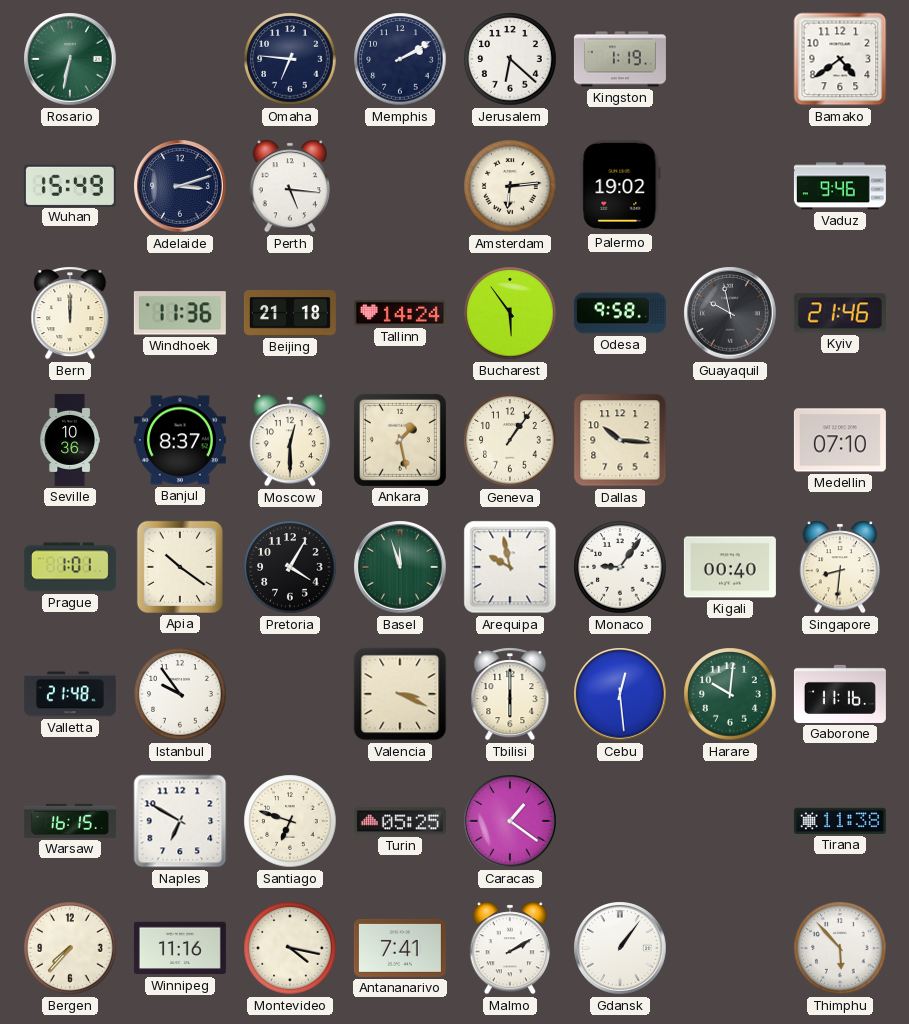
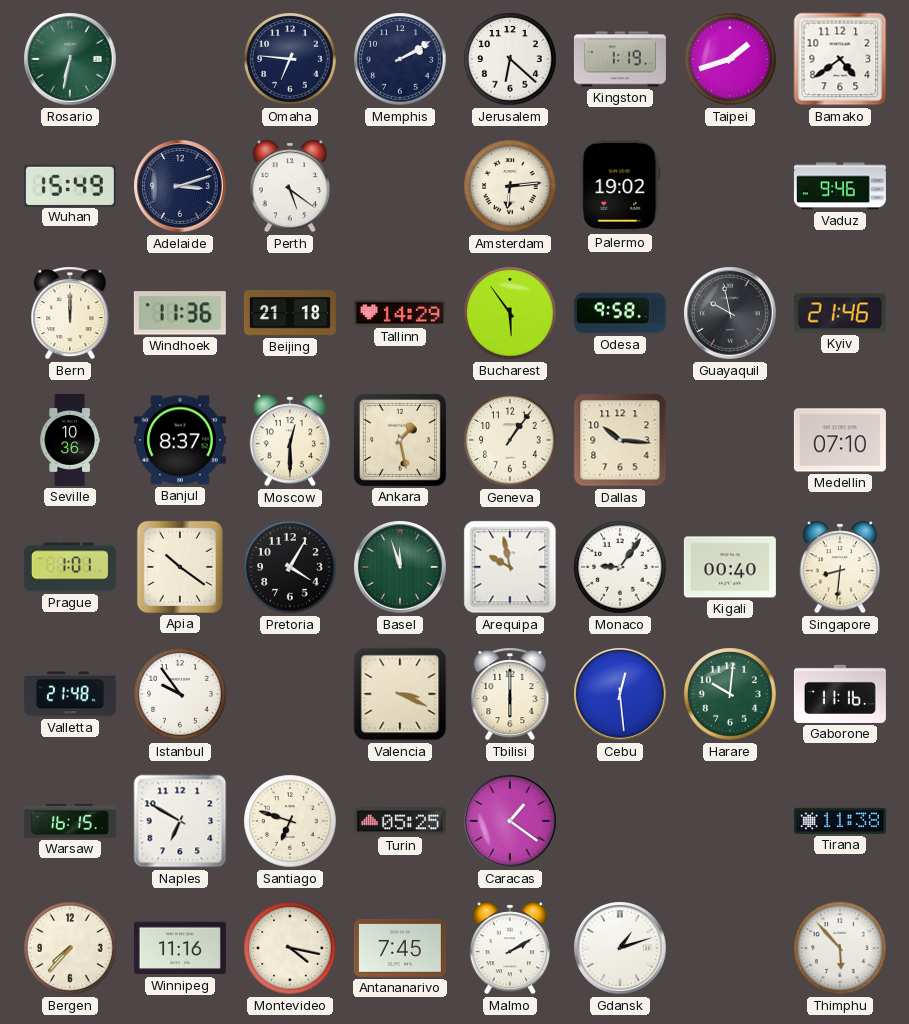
Taipei: none -> 1:42
Perth: 5:16 -> 5:21
Tallinn: 14:24 -> 14:29
Antananarivo: 7:41 -> 7:45
Gdansk: 1:06 -> 1:12
